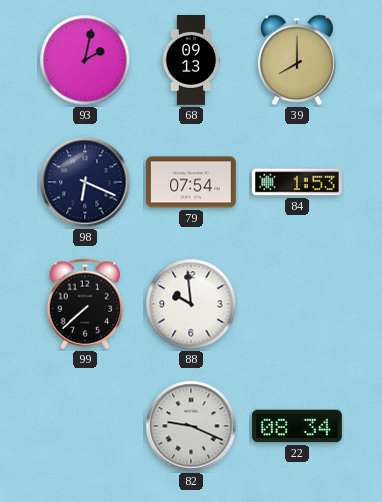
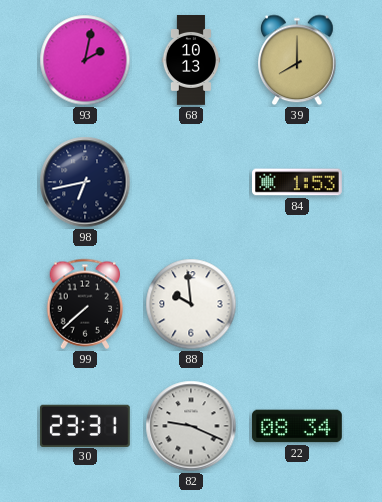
68: 09:13 -> 10:13
98: 6:19 -> 6:43
79: 07:54 -> none
30: none -> 23:31
